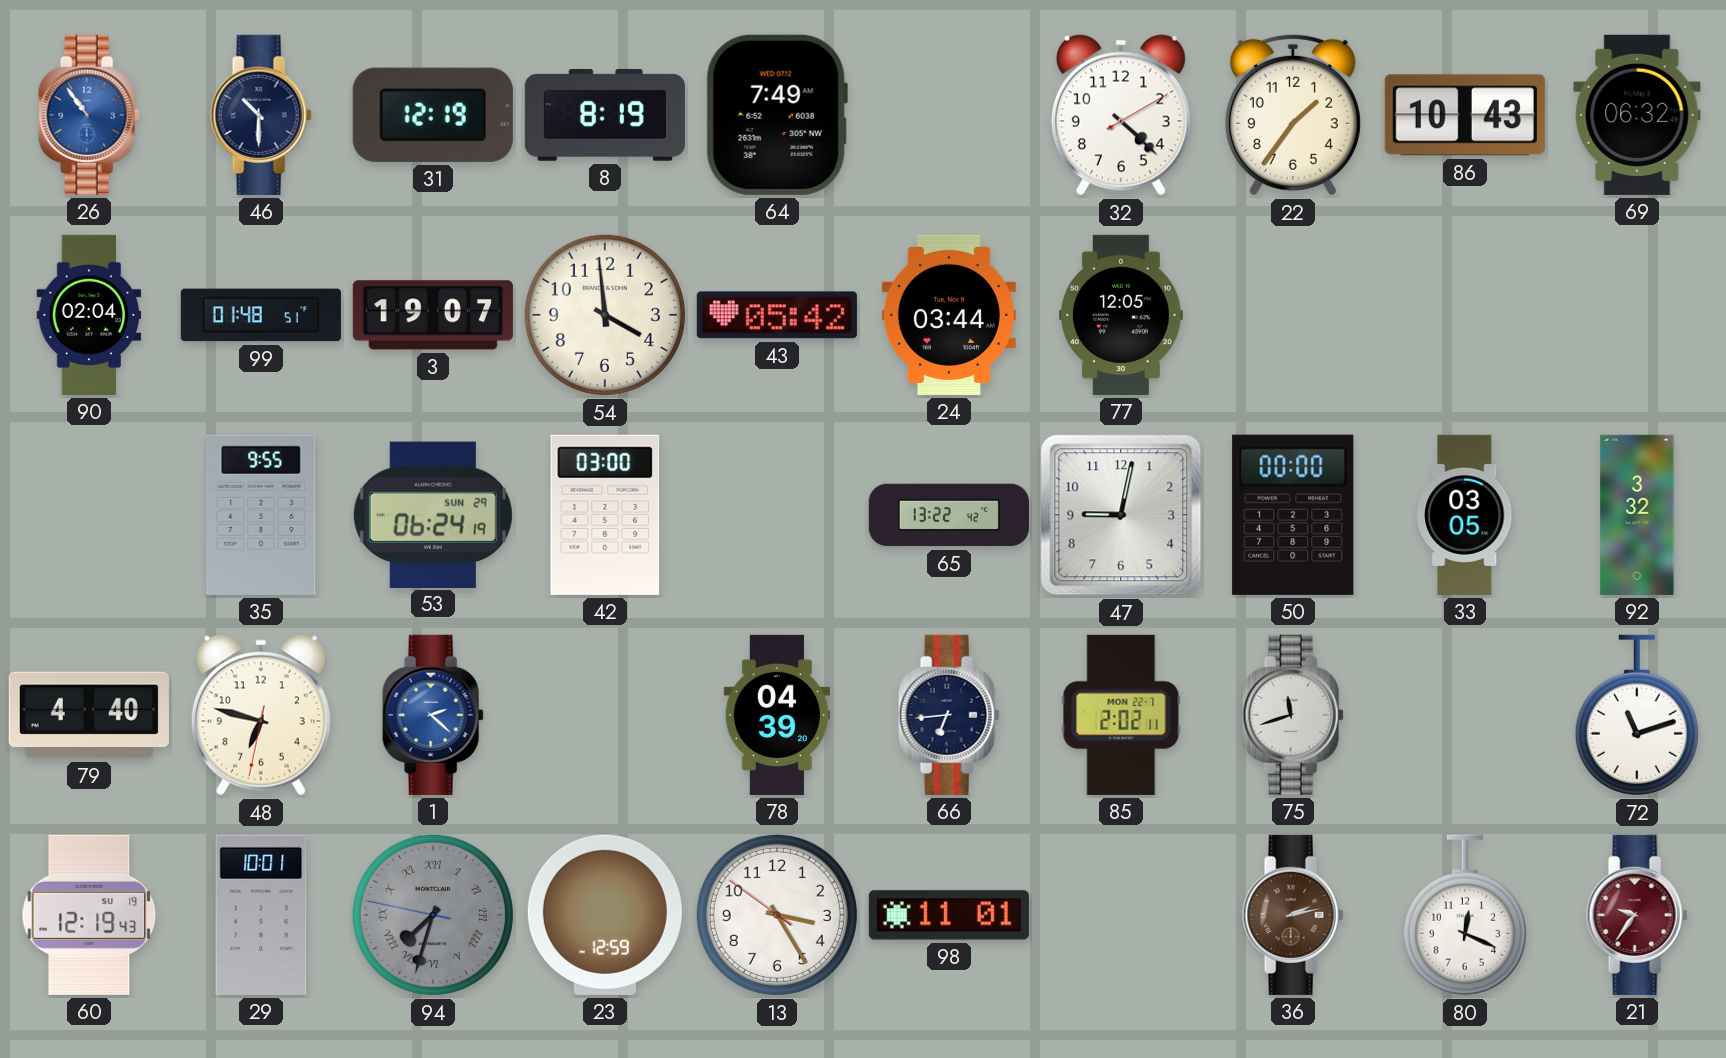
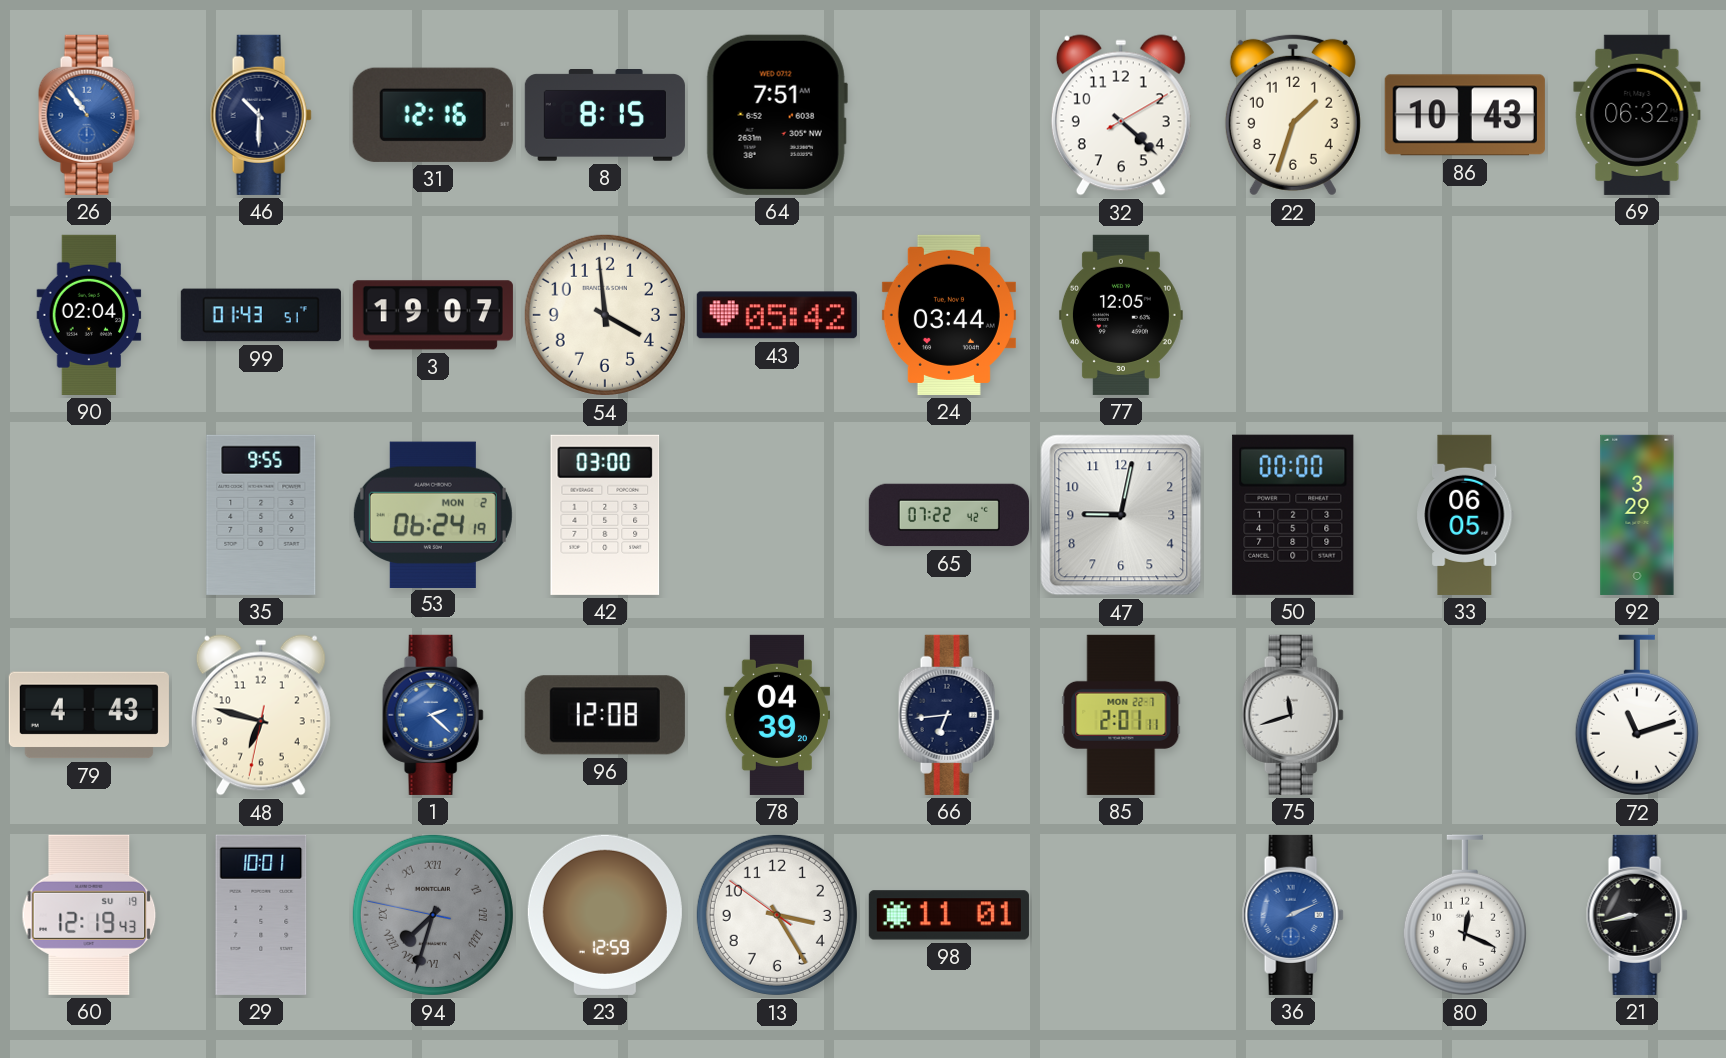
31: 12:19 -> 12:16
8: 8:19 -> 8:15
64: 7:49 -> 7:51
22: 1:36 -> 1:33
99: 01:48 -> 01:43
53 date: SUN 29 -> MON 2
65: 13:22 -> 07:22
33: 03:05 -> 06:05
92: 3:32 -> 3:29
79: 4:40 -> 4:43
96: none -> 12:08
85: 2:02 -> 2:01
36: 2:13 -> 2:11
36 dial: brown -> blue
21: 9:36 -> 8:43
21 dial: burgundy -> black
